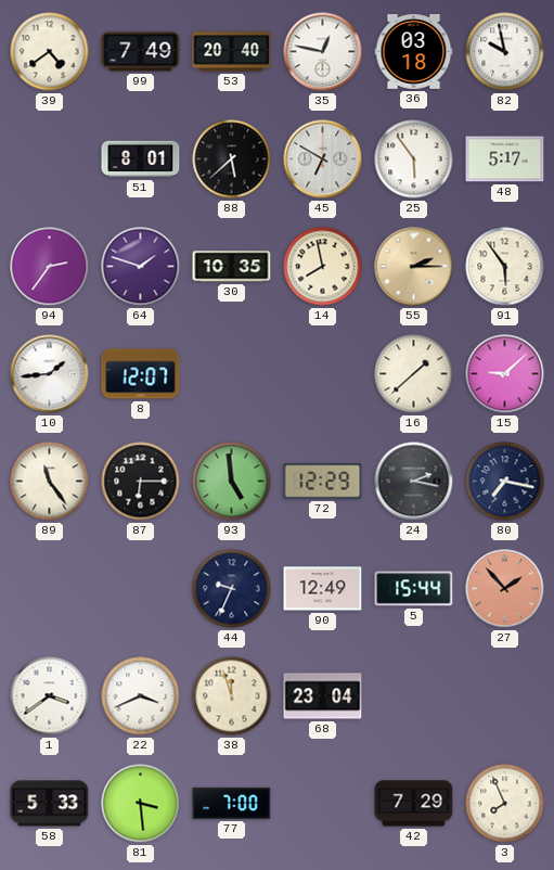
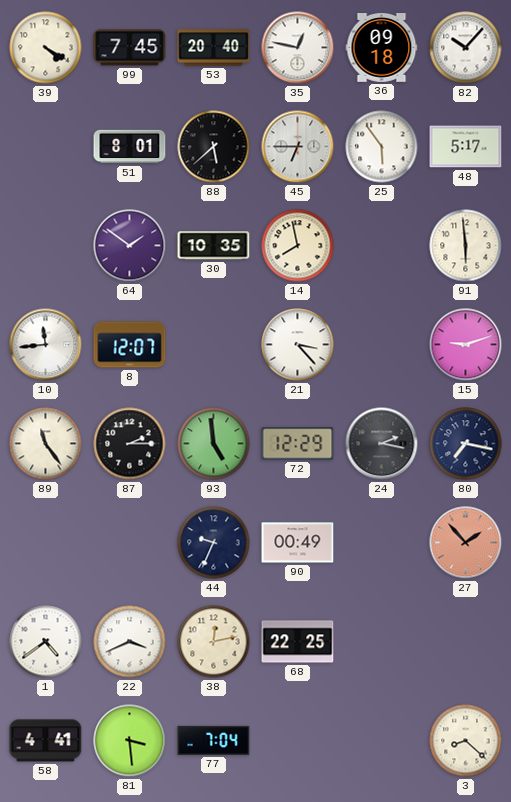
39: 4:39 -> 4:20
99: 7:49 -> 7:45
36: 03:18 -> 09:18
82: 9:58 -> 10:07
45: 6:50 -> 6:45
94: 2:36 -> none
64: 1:48 -> 1:51
55: 2:15 -> none
91: 5:54 -> 5:59
10: 1:44 -> 11:44
21: none -> 3:23
16: 1:38 -> none
15: 9:08 -> 9:12
87: 6:15 -> 2:15
90: 12:49 -> 00:49
5: 15:44 -> none
1: 3:39 -> 4:39
38: 11:57 -> 12:13
68: 23:04 -> 22:25
58: 5:33 -> 4:41
77: 7:00 -> 7:04
42: 7:29 -> none
3: 7:56 -> 8:22
